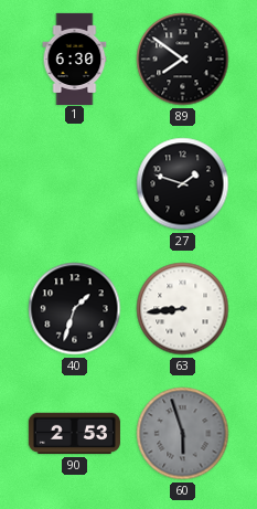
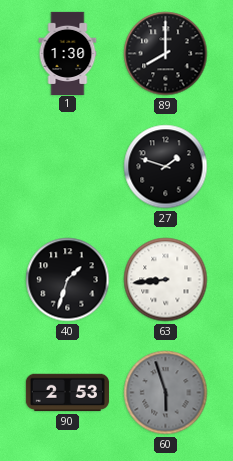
1: 6:30 -> 1:30
89: 7:51 -> 8:00
